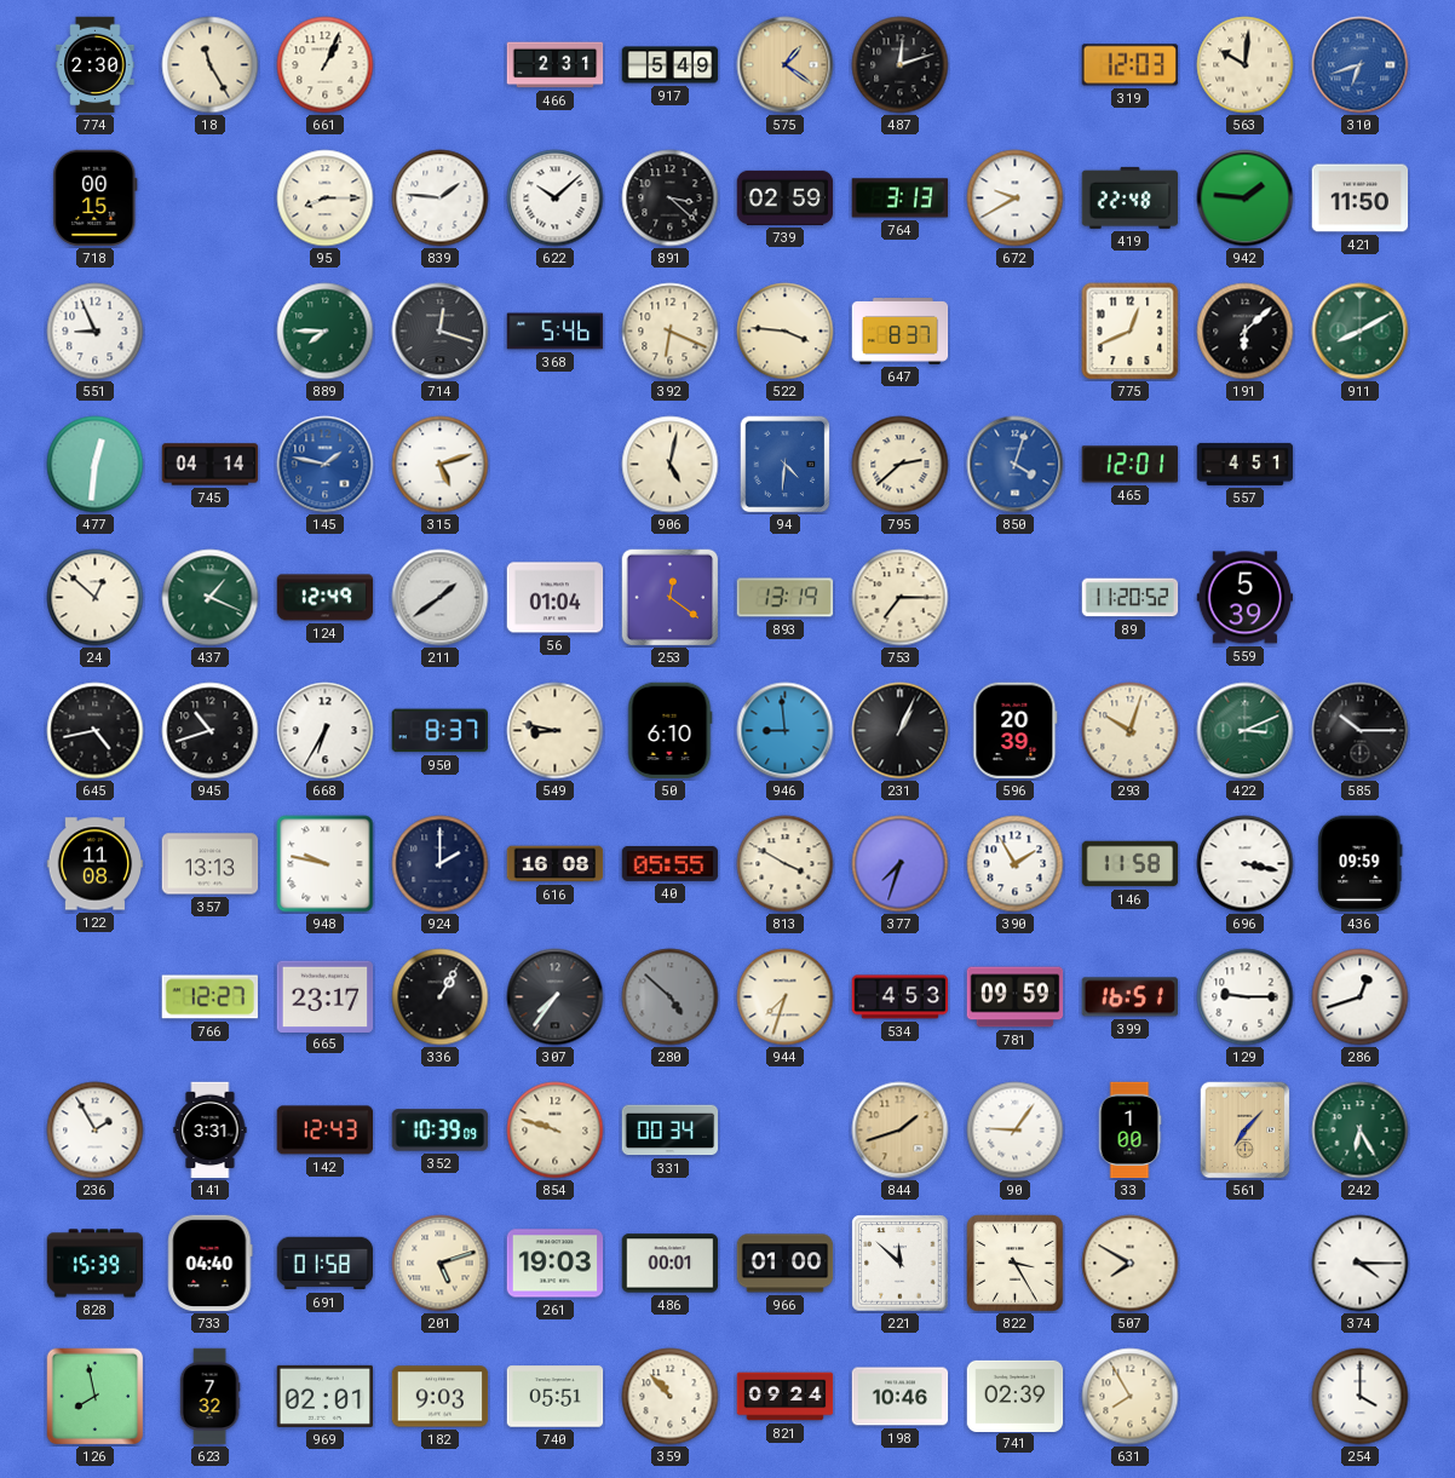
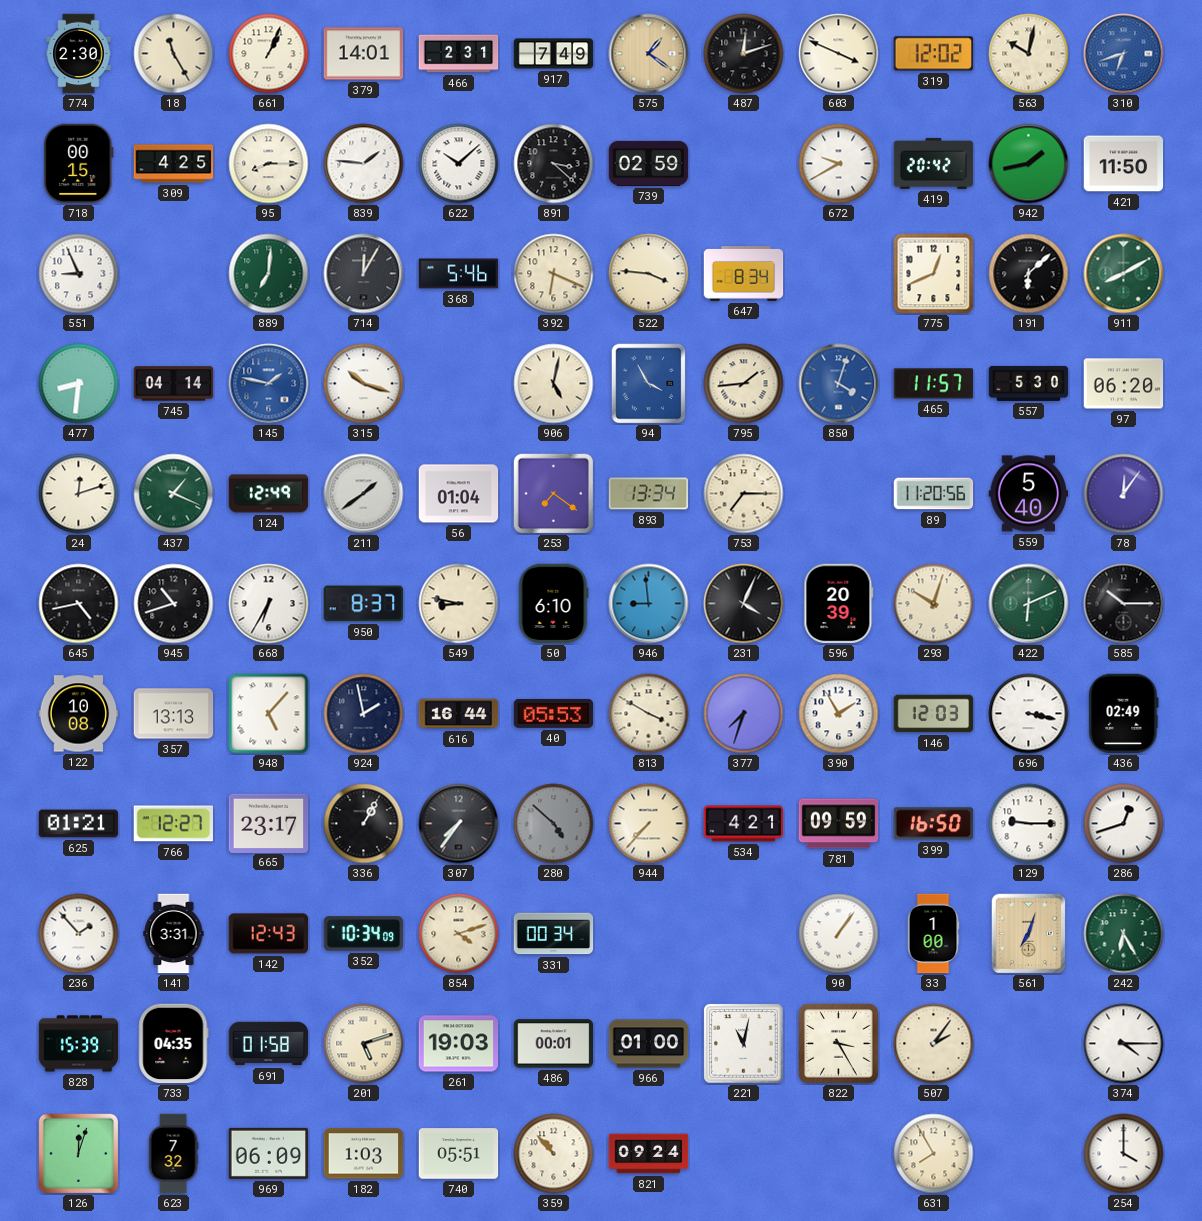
379: none -> 14:01
917: 5:49 -> 7:49
603: none -> 3:49
319: 12:03 -> 12:02
563: 10:01 -> 10:02
309: none -> 4:25
764: 3:13 -> none
419: 22:48 -> 20:42
942: 1:46 -> 1:43
889: 7:45 -> 7:01
714: 12:18 -> 12:05
647: 8:37 -> 8:34
477: 12:31 -> 8:31
315: 5:12 -> 10:18
94: 4:31 -> 3:55
795: 2:38 -> 1:44
465: 12:01 -> 11:57
557: 4:51 -> 5:30
97: none -> 06:20
24: 12:52 -> 12:12
253: 12:21 -> 7:21
893: 13:19 -> 13:34
89: 11:20:52 -> 11:20:56
559: 5:39 -> 5:40
78: none -> 12:06
231: 1:04 -> 4:04
422: 3:11 -> 6:11
122: 11:08 -> 10:08
948: 9:47 -> 5:07
924: 2:00 -> 1:58
616: 16:08 -> 16:44
40: 05:55 -> 05:53
146: 11:58 -> 12:03
436: 09:59 -> 02:49
625: none -> 01:21
944: 7:33 -> 7:37
534: 4:53 -> 4:21
399: 16:51 -> 16:50
236: 1:55 -> 1:53
352: 10:39 -> 10:34
854: 9:48 -> 4:12
844: 1:42 -> none
90: 9:06 -> 1:06
561: 7:07 -> 7:03
733: 04:40 -> 04:35
221: 11:52 -> 11:02
507: 7:50 -> 2:06
126: 7:58 -> 12:03
969: 02:01 -> 06:09
182: 9:03 -> 1:03
198: 10:46 -> none
741: 02:39 -> none
